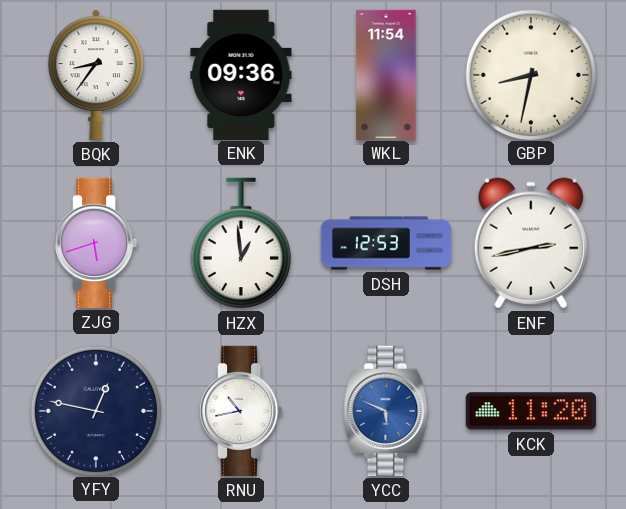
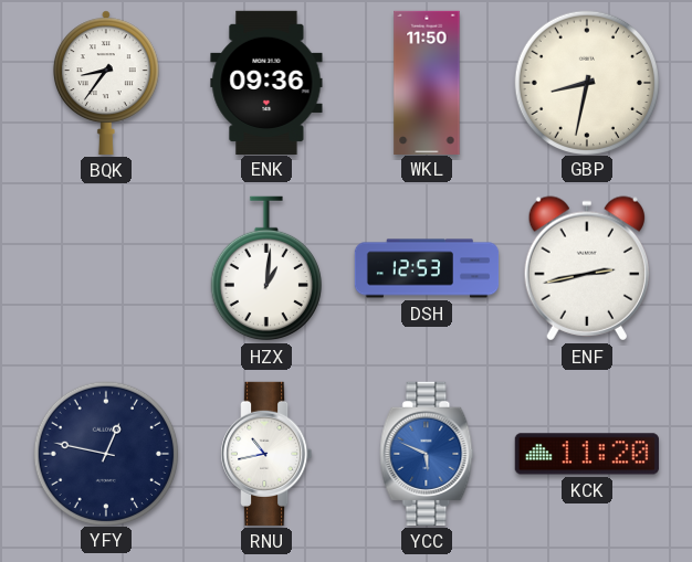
WKL: 11:54 -> 11:50
ZJG: 5:42 -> none
HZX: 12:59 -> 1:01
